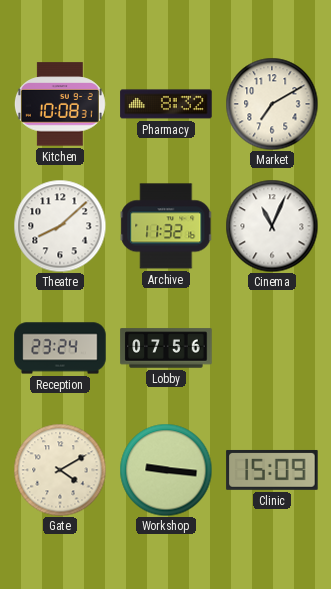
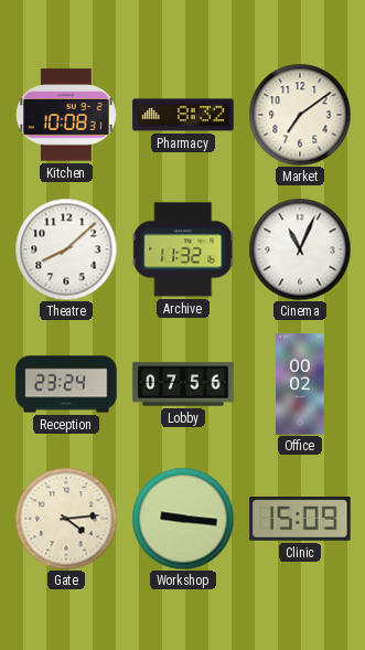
Market: 7:10 -> 7:09
Office: none -> 00:02
Gate: 4:10 -> 4:14
